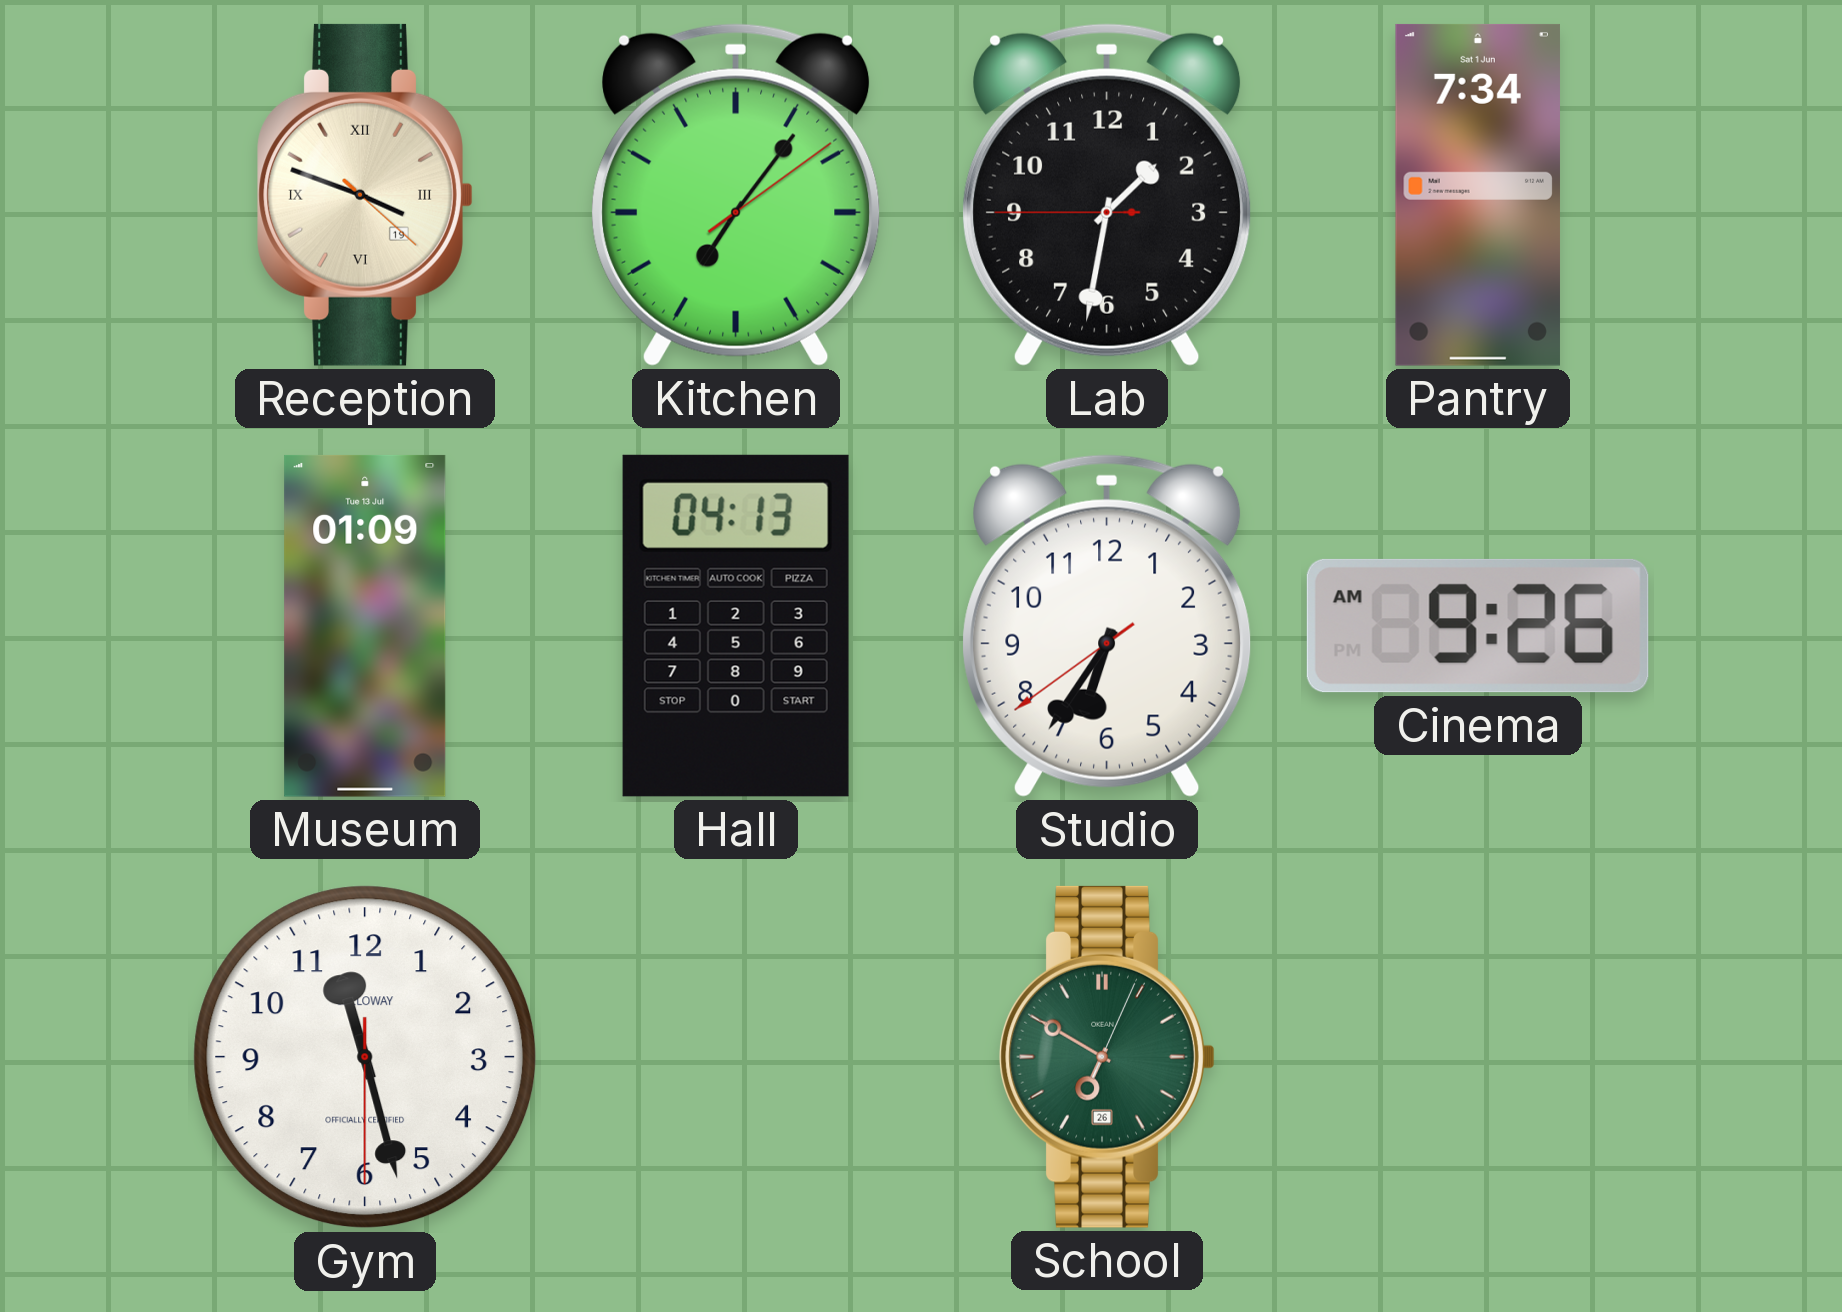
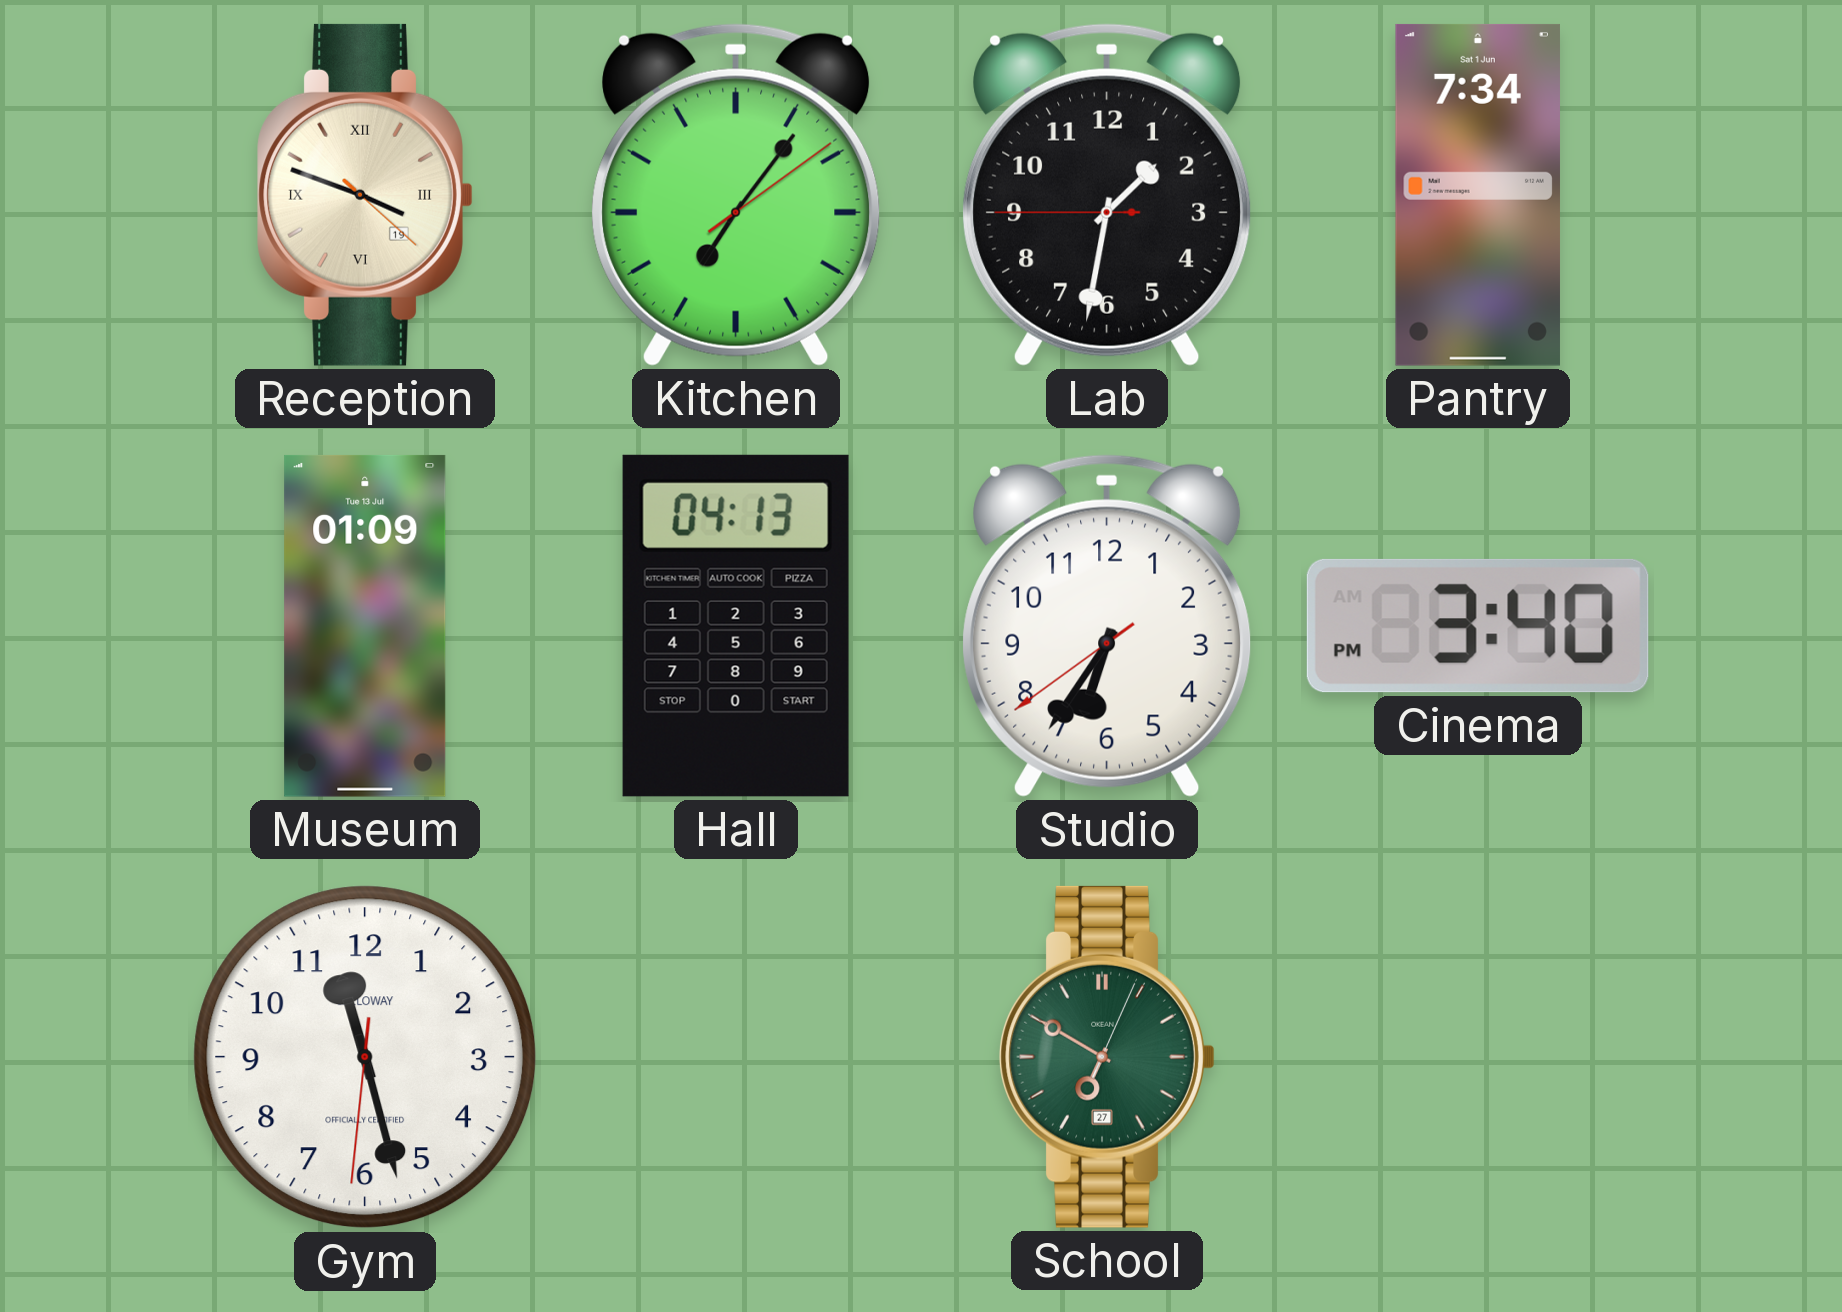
Cinema: 9:26 -> 3:40
Gym: 11:27:30 -> 11:27:31
School date: 26 -> 27
